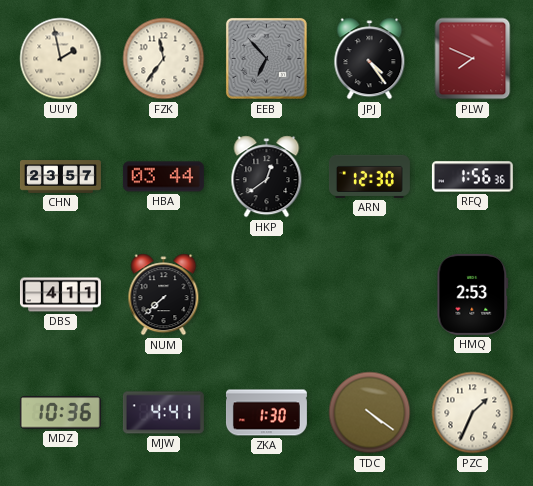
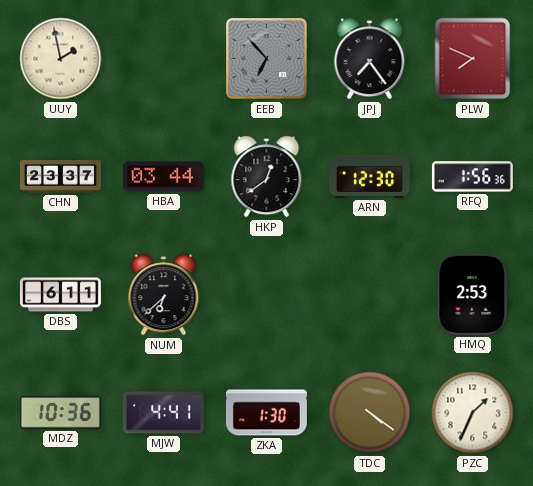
FZK: 11:36 -> none
JPJ: 4:24 -> 7:24
CHN: 23:57 -> 23:37
DBS: 4:11 -> 6:11
NUM: 7:38 -> 6:38
